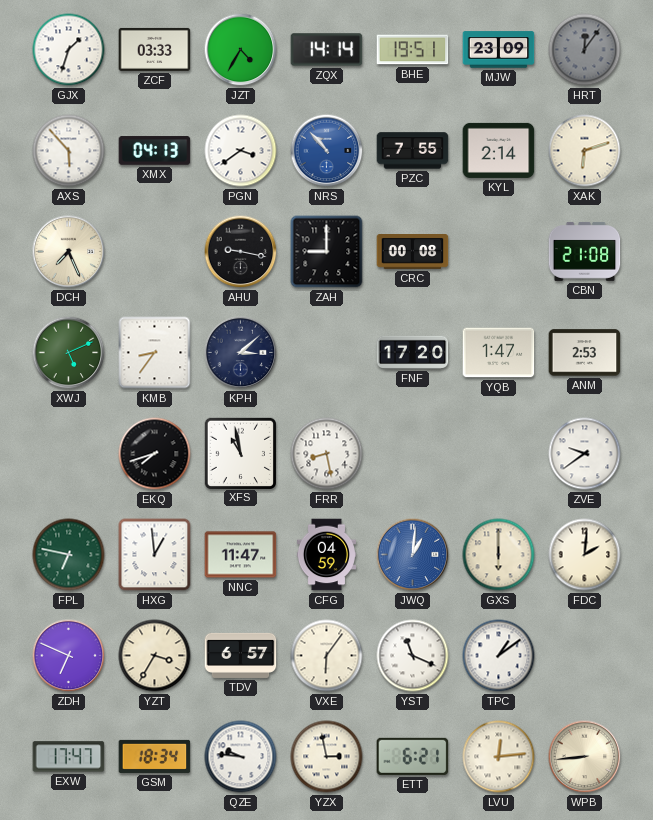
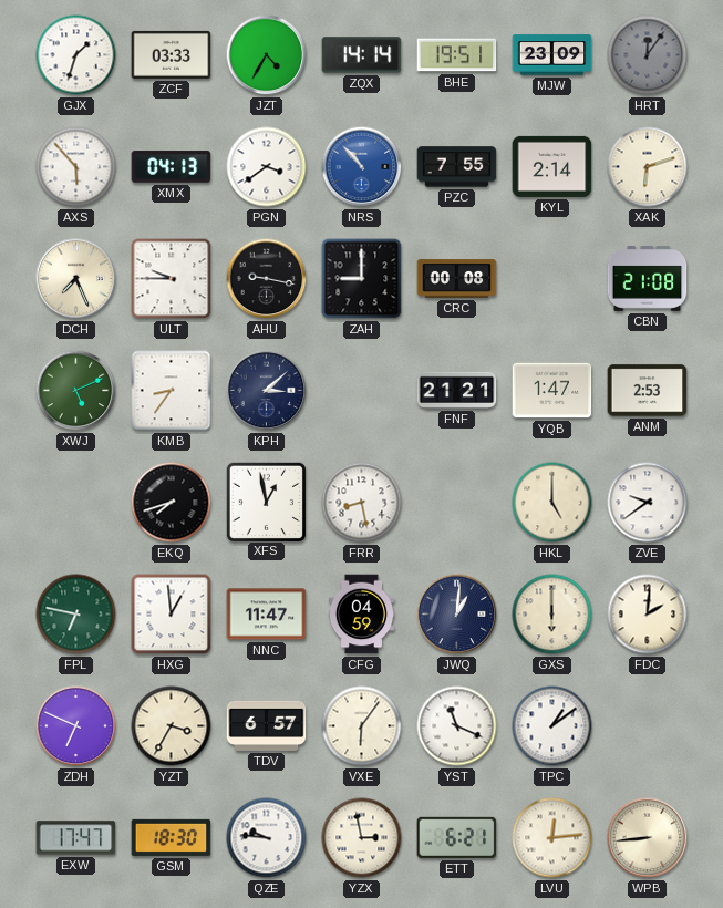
ULT: none -> 9:45
FNF: 17:20 -> 21:21
XFS: 10:58 -> 12:58
HKL: none -> 5:00
JWQ dial: blue -> navy
GSM: 18:34 -> 18:30
